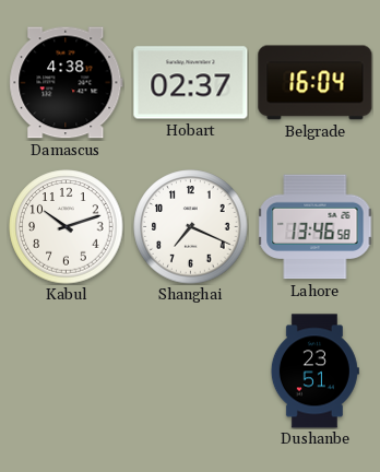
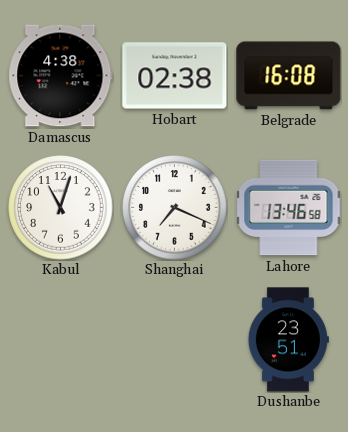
Hobart: 02:37 -> 02:38
Belgrade: 16:04 -> 16:08
Kabul: 10:12 -> 11:03
